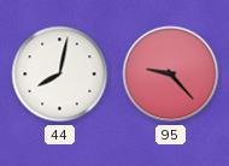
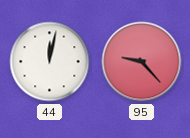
44: 8:02 -> 12:02
